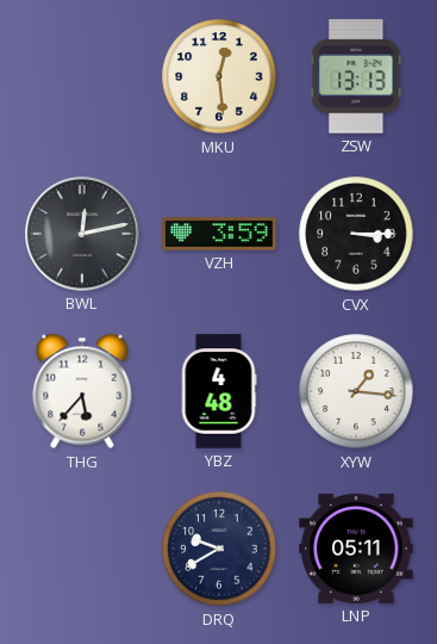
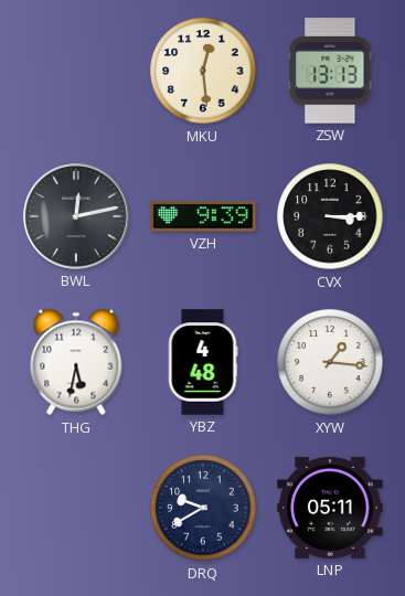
VZH: 3:59 -> 9:39
THG: 5:37 -> 5:32
